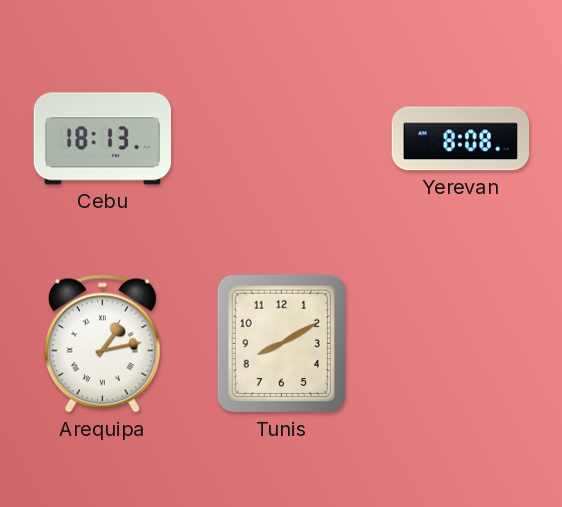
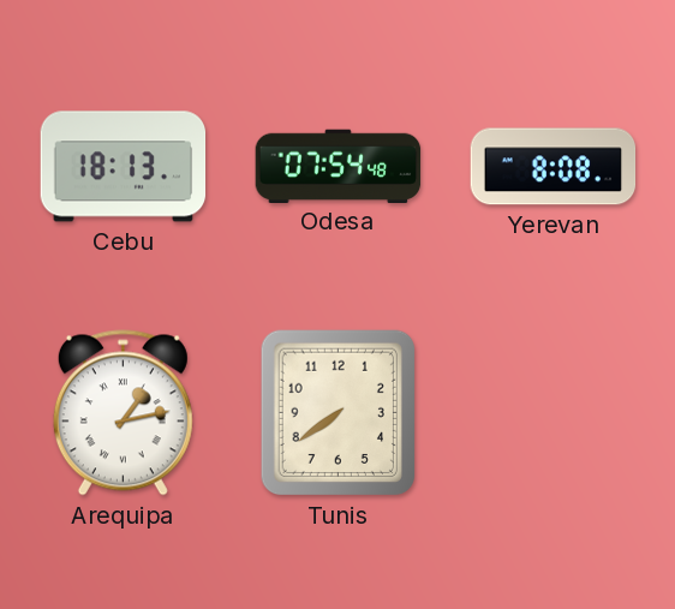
Odesa: none -> 07:54
Tunis: 8:10 -> 7:39
